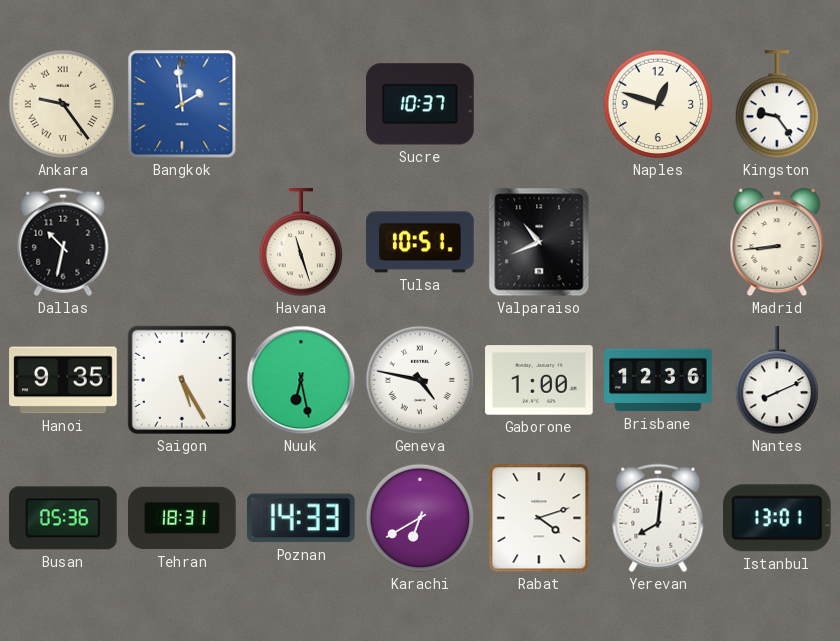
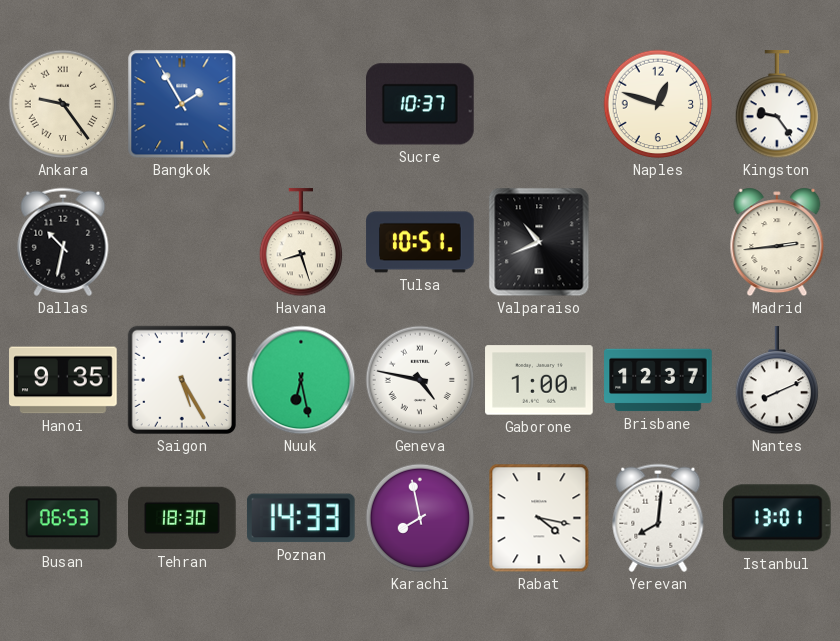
Bangkok: 1:59 -> 1:55
Havana: 11:27 -> 8:27
Madrid: 8:44 -> 2:44
Brisbane: 12:36 -> 12:37
Busan: 05:36 -> 06:53
Tehran: 18:31 -> 18:30
Karachi: 6:40 -> 7:58
Rabat: 4:12 -> 4:17
